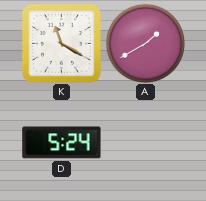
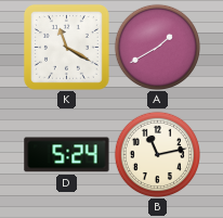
B: none -> 11:13
